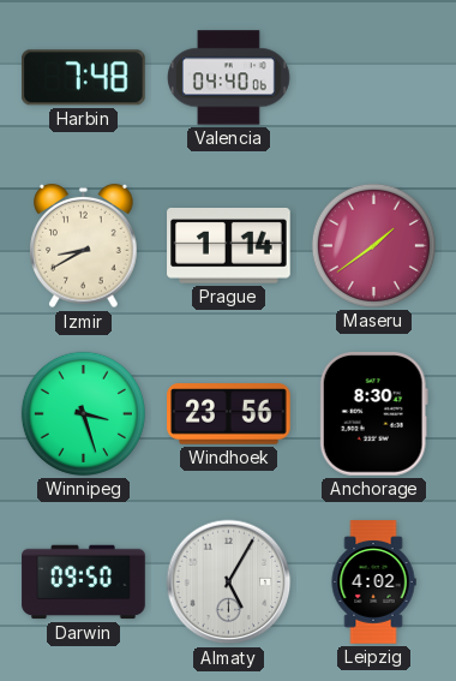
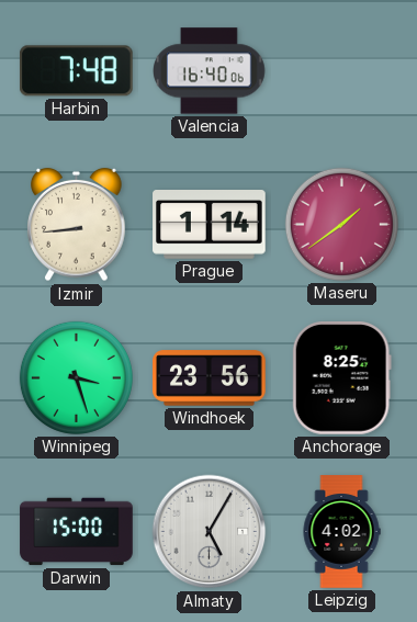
Valencia: 04:40 -> 16:40
Izmir: 8:40 -> 8:44
Anchorage: 8:30 -> 8:25
Darwin: 09:50 -> 15:00
